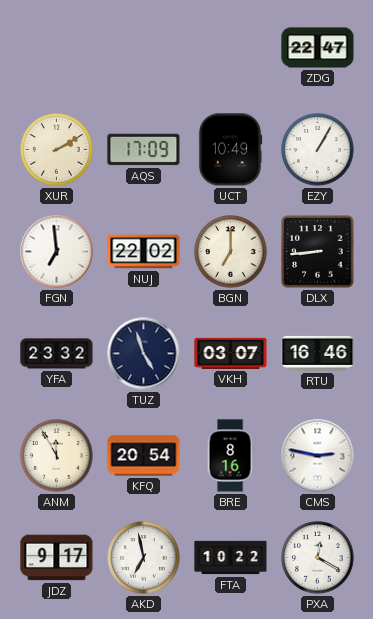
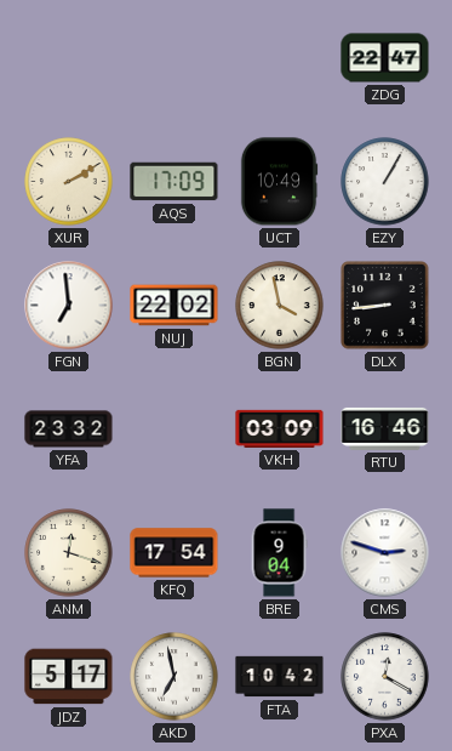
BGN: 7:00 -> 3:58
TUZ: 4:57 -> none
VKH: 03:07 -> 03:09
ANM: 11:55 -> 12:18
KFQ: 20:54 -> 17:54
BRE: 8:16 -> 9:04
CMS: 2:47 -> 2:48
JDZ: 9:17 -> 5:17
FTA: 10:22 -> 10:42
